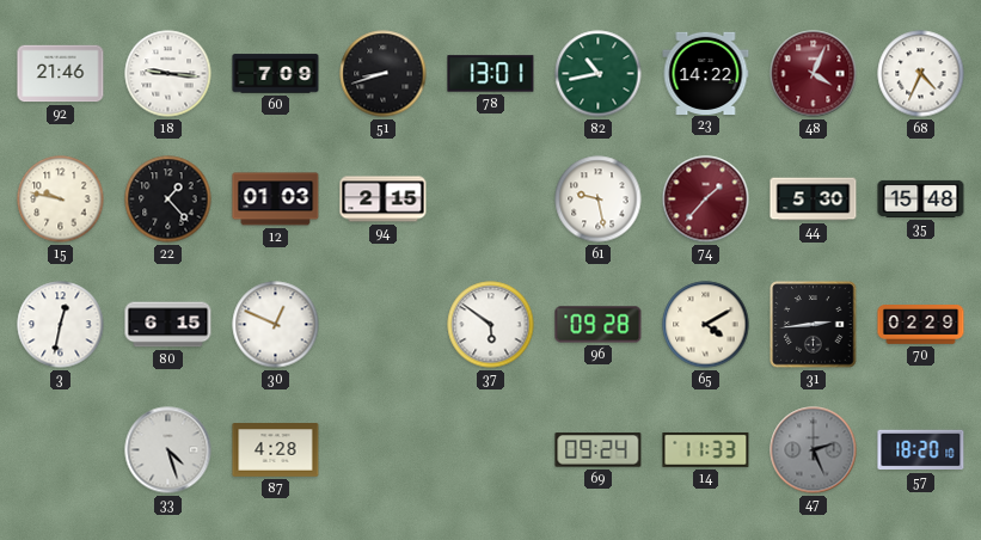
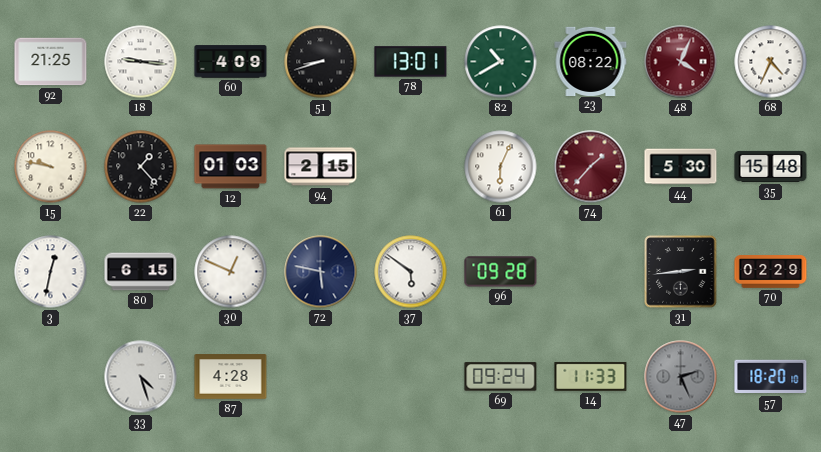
92: 21:46 -> 21:25
60: 7:09 -> 4:09
82: 10:43 -> 10:40
23: 14:22 -> 08:22
61: 9:28 -> 6:04
72: none -> 5:47
65: 4:10 -> none
